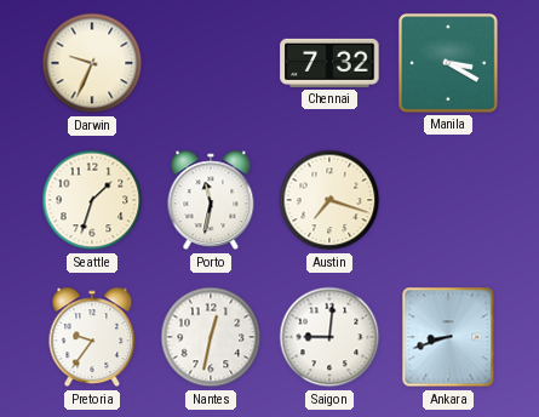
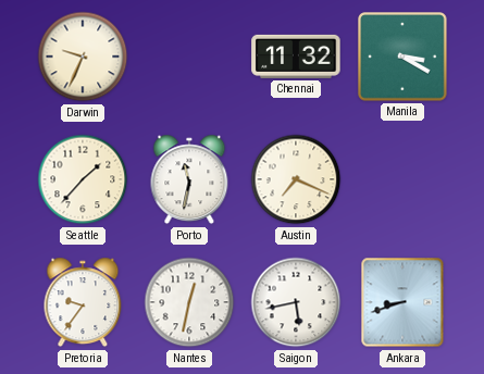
Chennai: 7:32 -> 11:32
Seattle: 1:33 -> 1:37
Austin: 7:18 -> 7:19
Saigon: 9:01 -> 5:43
